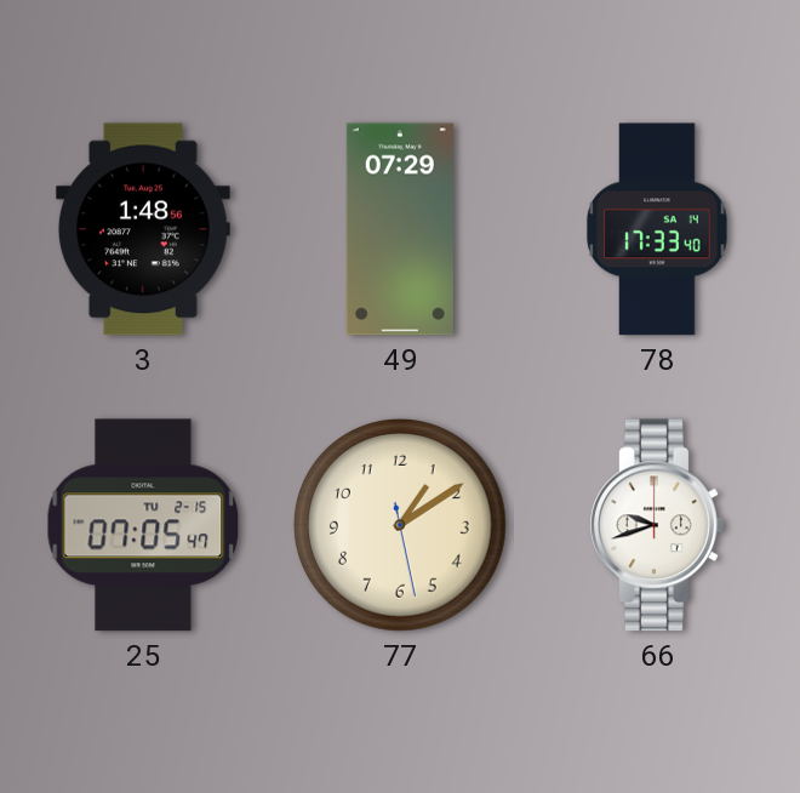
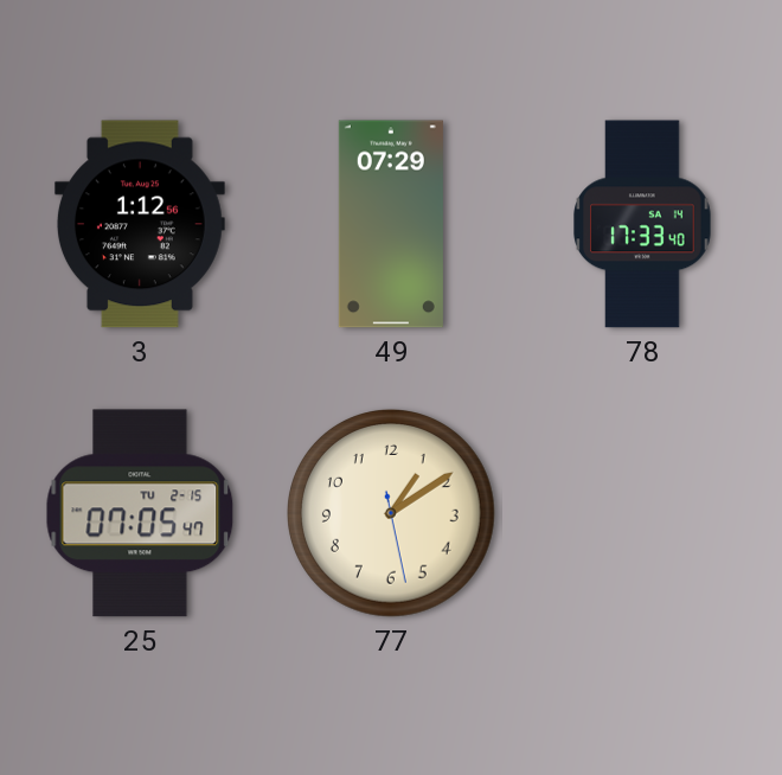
3: 1:48 -> 1:12
66: 9:42 -> none
